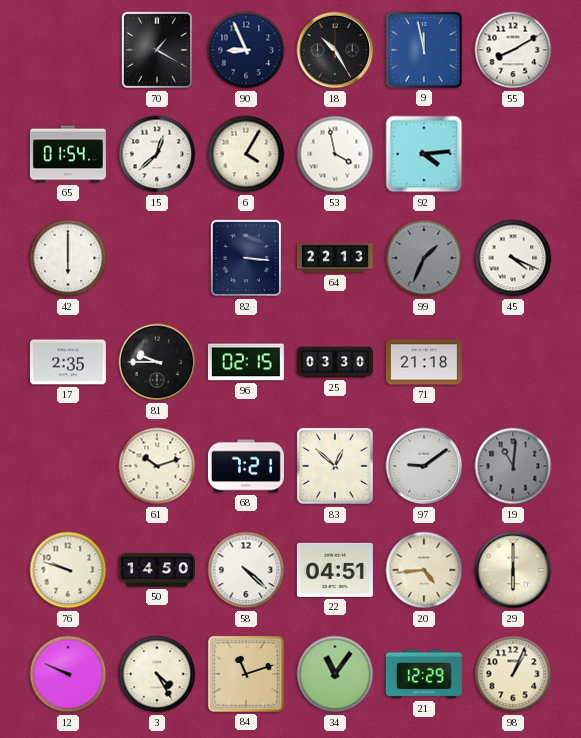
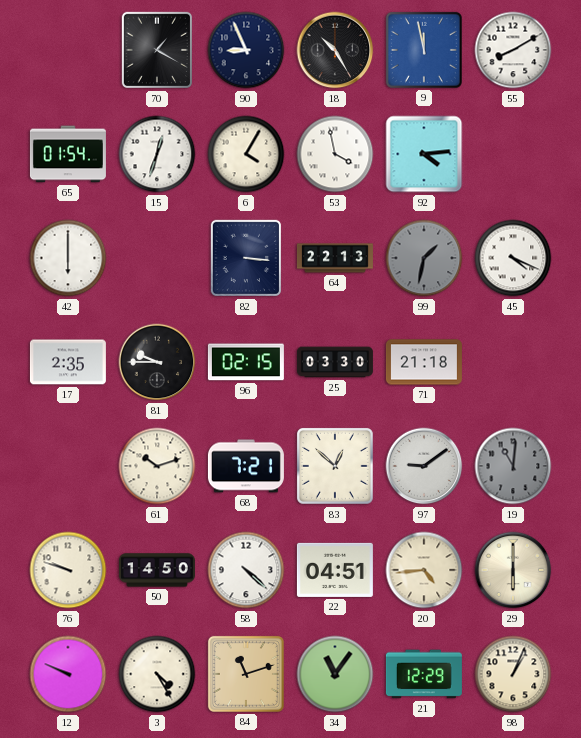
15: 12:38 -> 12:33
99: 1:34 -> 1:32
